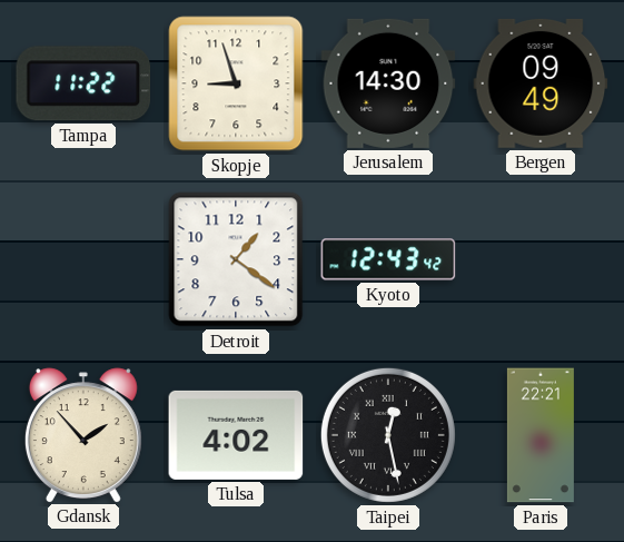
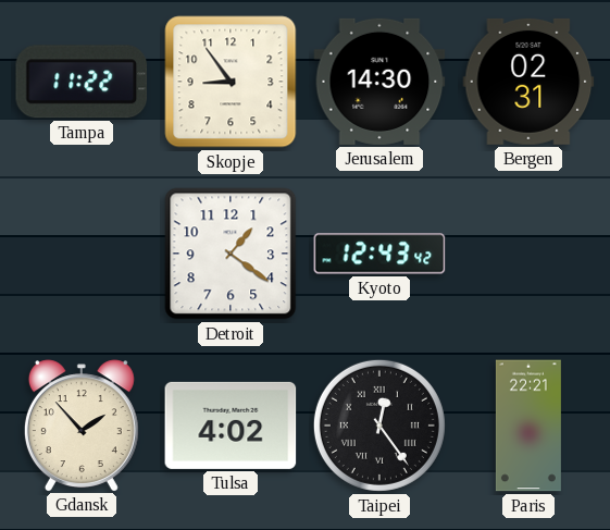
Skopje: 8:57 -> 8:54
Bergen: 09:49 -> 02:31
Taipei: 12:28 -> 12:24
